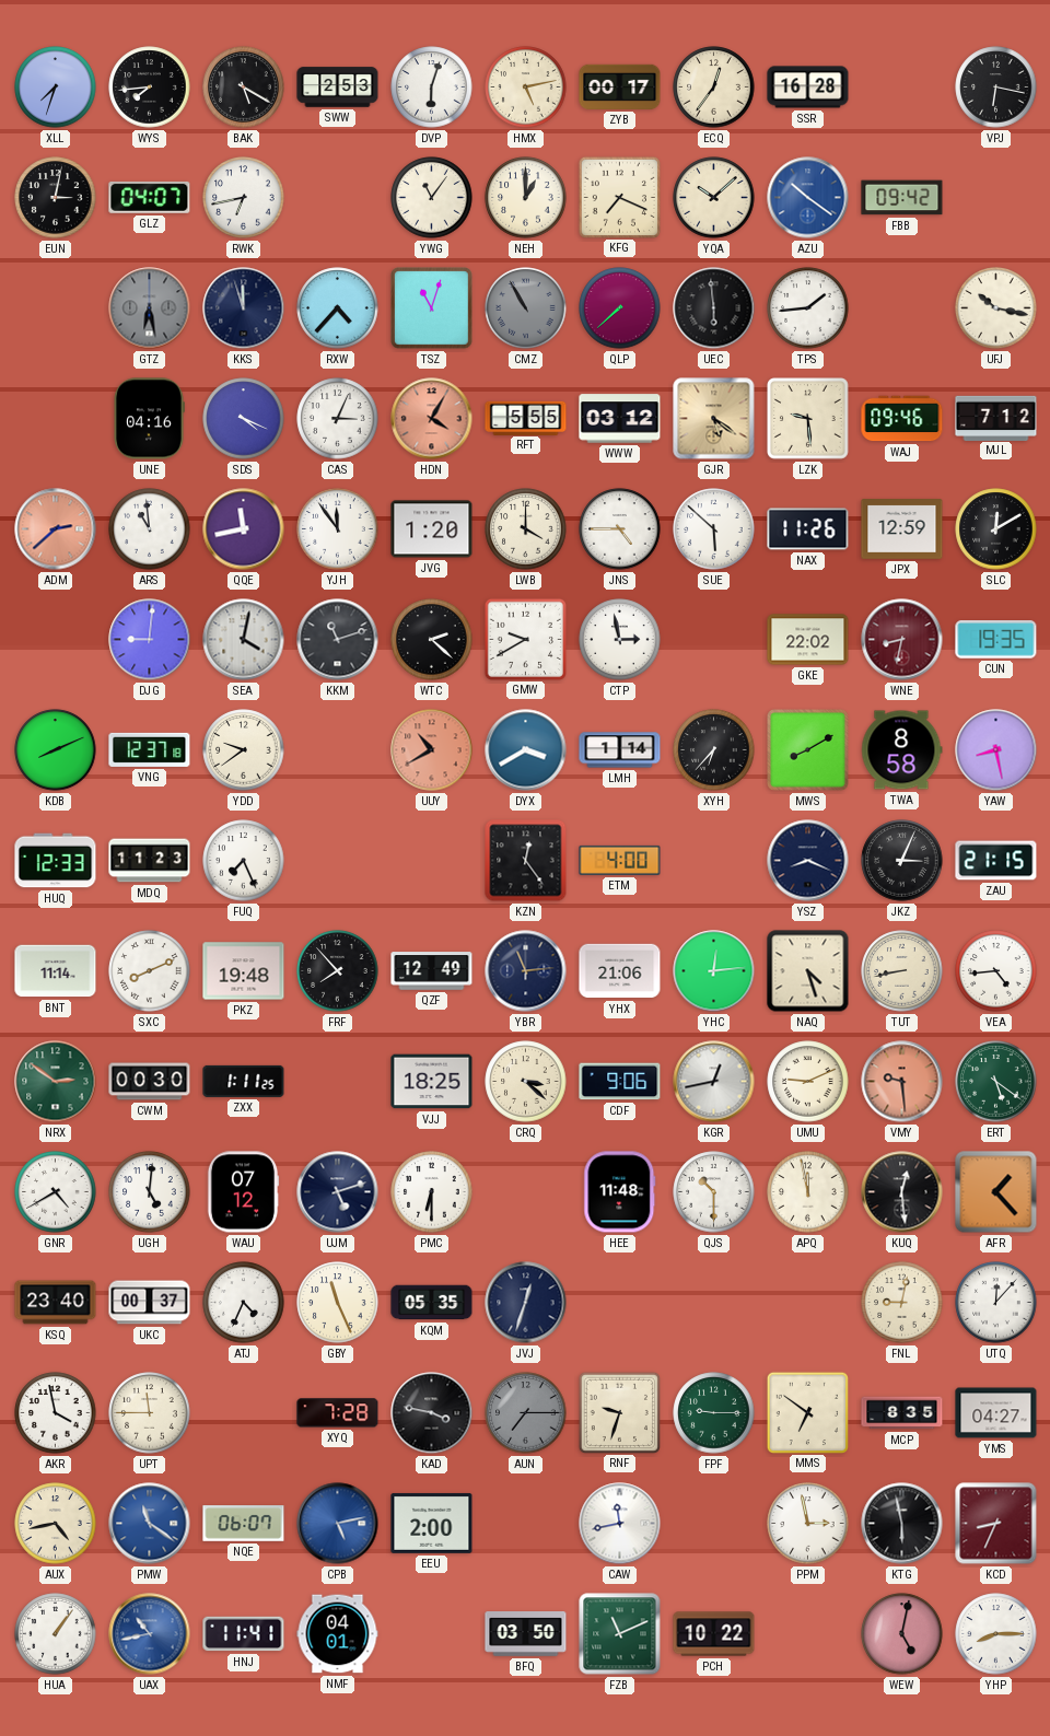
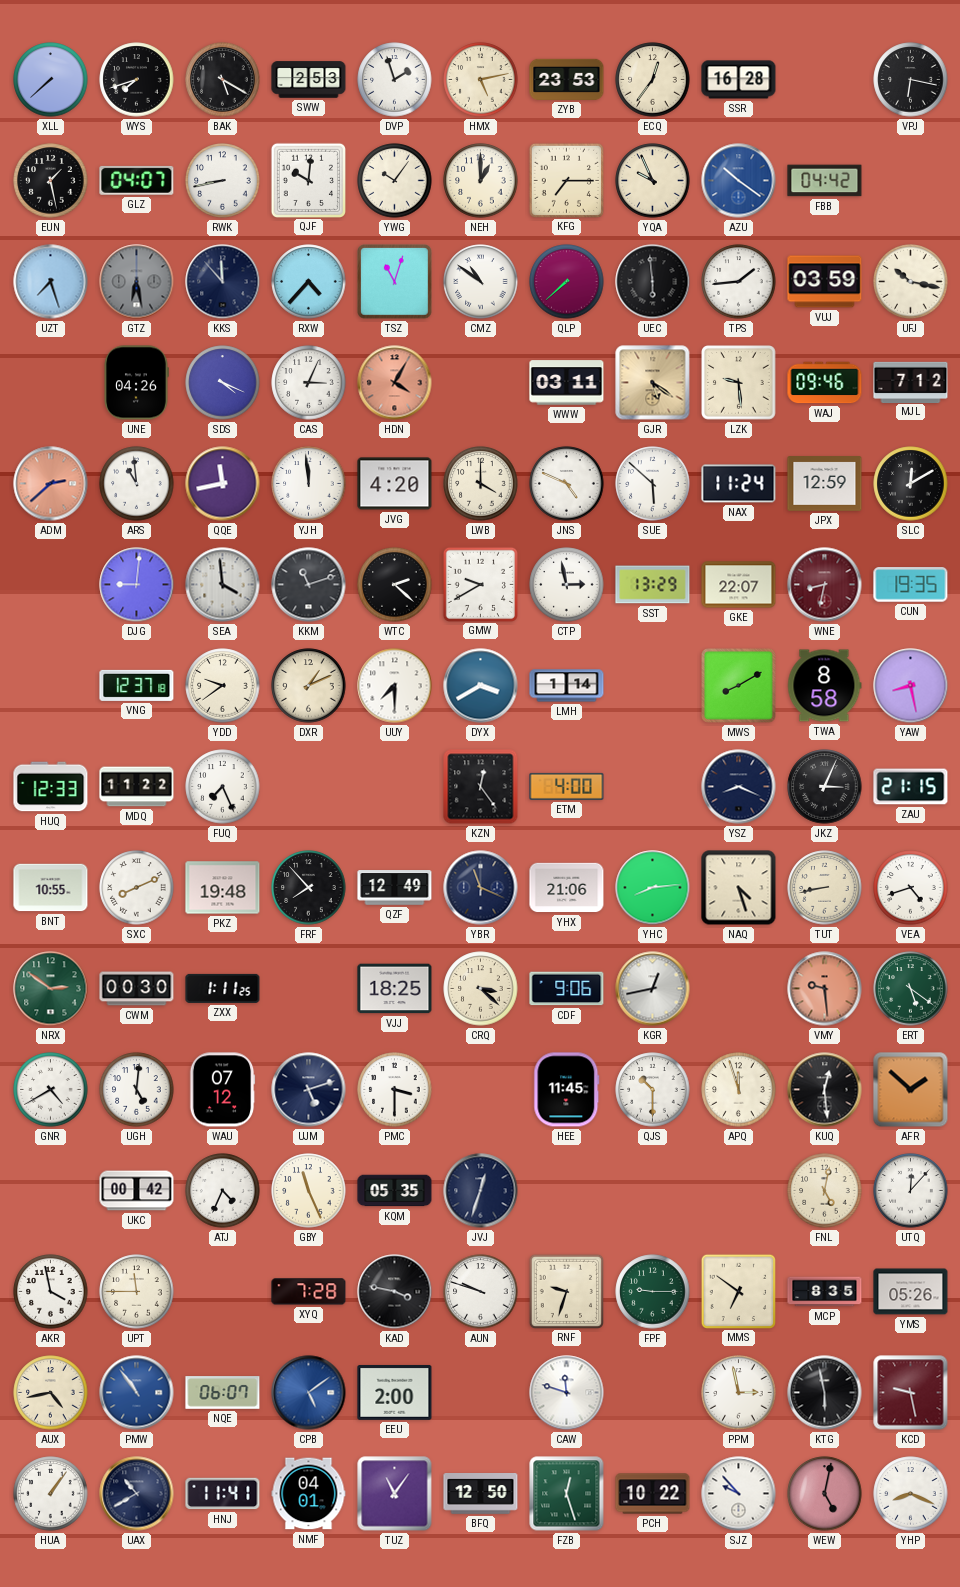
XLL: 7:33 -> 7:38
WYS: 7:44 -> 7:42
DVP: 6:03 -> 1:57
ZYB: 00:17 -> 23:53
EUN: 3:02 -> 1:28
RWK: 6:43 -> 8:43
QJF: none -> 10:01
YWG: 11:06 -> 10:06
KFG: 7:19 -> 7:15
YQA: 10:08 -> 9:56
FBB: 09:42 -> 04:42
UZT: none -> 7:27
KKS: 11:57 -> 11:53
CMZ: 10:55 -> 10:51
CMZ dial: grey -> white
VUJ: none -> 03:59
UNE: 04:16 -> 04:26
RFT: 5:55 -> none
WWW: 03:12 -> 03:11
YJH: 11:54 -> 11:59
JVG: 1:20 -> 4:20
JNS: 4:45 -> 4:49
NAX: 11:26 -> 11:24
SEA: 4:02 -> 3:59
SST: none -> 13:29
GKE: 22:02 -> 22:07
KDB: 8:11 -> none
DXR: none -> 1:11
UUY: 10:40 -> 7:30
UUY dial: salmon -> white
XYH: 6:37 -> none
MDQ: 11:23 -> 11:22
BNT: 11:14 -> 10:55
YBR: 11:14 -> 11:19
YHC: 12:14 -> 8:14
VEA: 4:44 -> 4:42
UMU: 9:11 -> none
PMC: 6:30 -> 3:30
HEE: 11:48 -> 11:45
APQ: 11:58 -> 11:57
AFR: 1:23 -> 1:52
KSQ: 23:40 -> none
UKC: 00:37 -> 00:42
FNL: 9:02 -> 5:02
AUN: 7:15 -> 9:48
AUN dial: grey -> white
YMS: 04:27 -> 05:26
PMW: 11:21 -> 10:54
CPB: 5:13 -> 5:09
CAW: 11:43 -> 11:48
KCD: 8:34 -> 9:28
UAX: 10:43 -> 10:40
UAX dial: blue -> navy
TUZ: none -> 11:06
BFQ: 03:50 -> 12:50
FZB: 11:11 -> 12:27
SJZ: none -> 9:53
YHP: 8:15 -> 8:19
